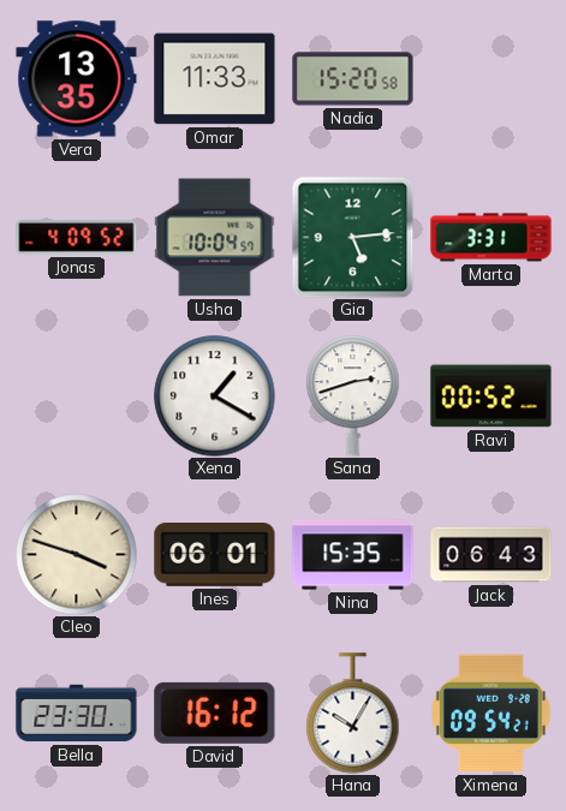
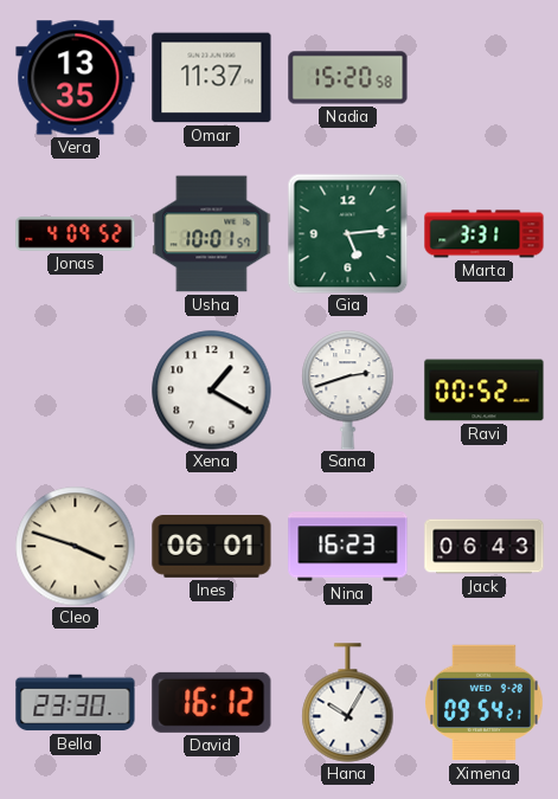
Omar: 11:33 -> 11:37
Usha: 10:04 -> 10:01
Nina: 15:35 -> 16:23
